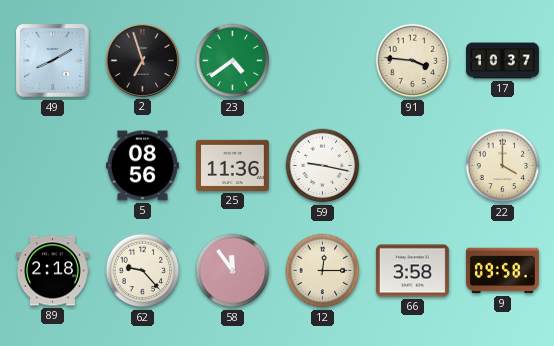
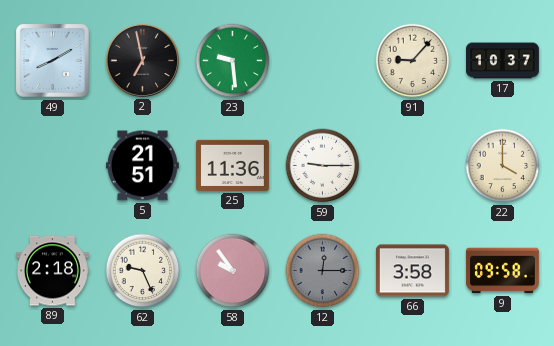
2: 6:57 -> 6:58
23: 4:39 -> 9:29
91: 3:46 -> 9:07
5: 08:56 -> 21:51
59: 9:17 -> 9:15
62: 9:23 -> 9:26
58: 11:54 -> 9:54
12 dial: cream -> grey
